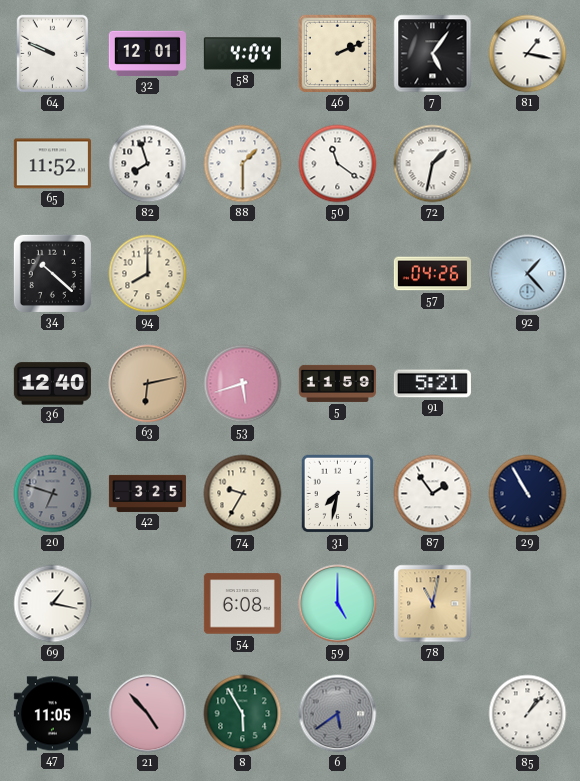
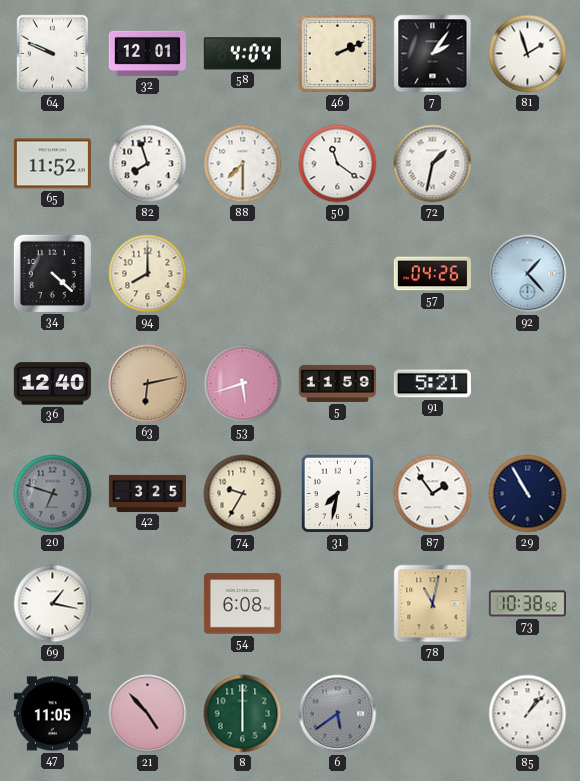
7: 5:06 -> 2:06
81: 1:17 -> 1:57
88: 1:30 -> 7:30
34: 10:22 -> 4:22
59: 5:00 -> none
73: none -> 10:38
8: 5:55 -> 6:00
